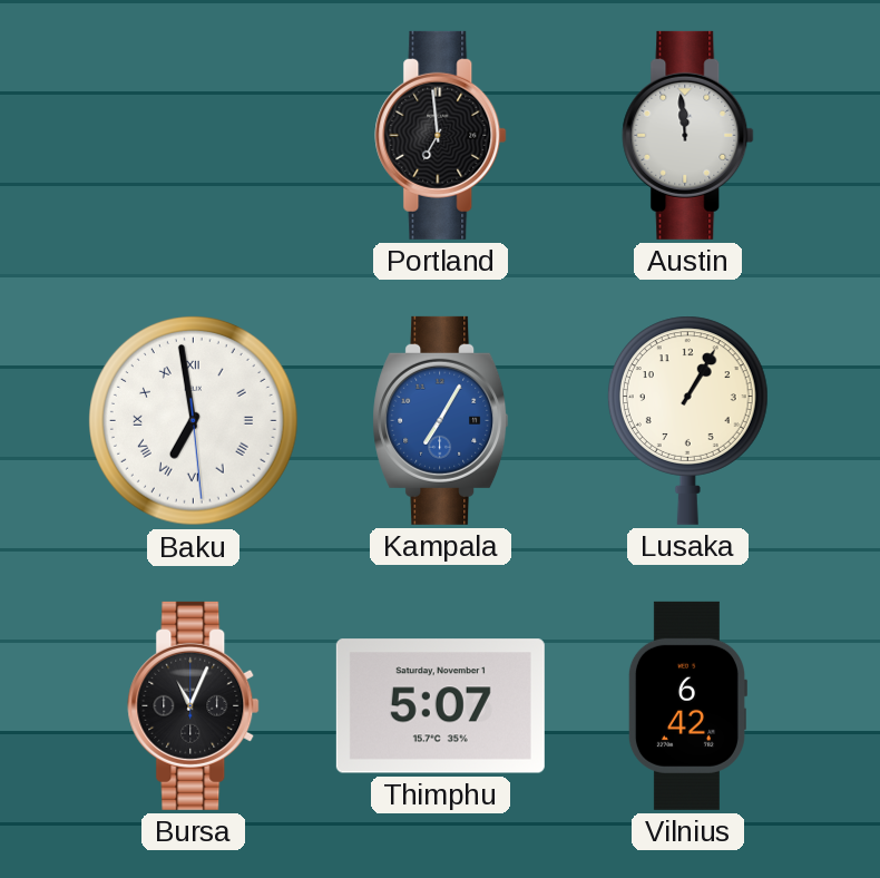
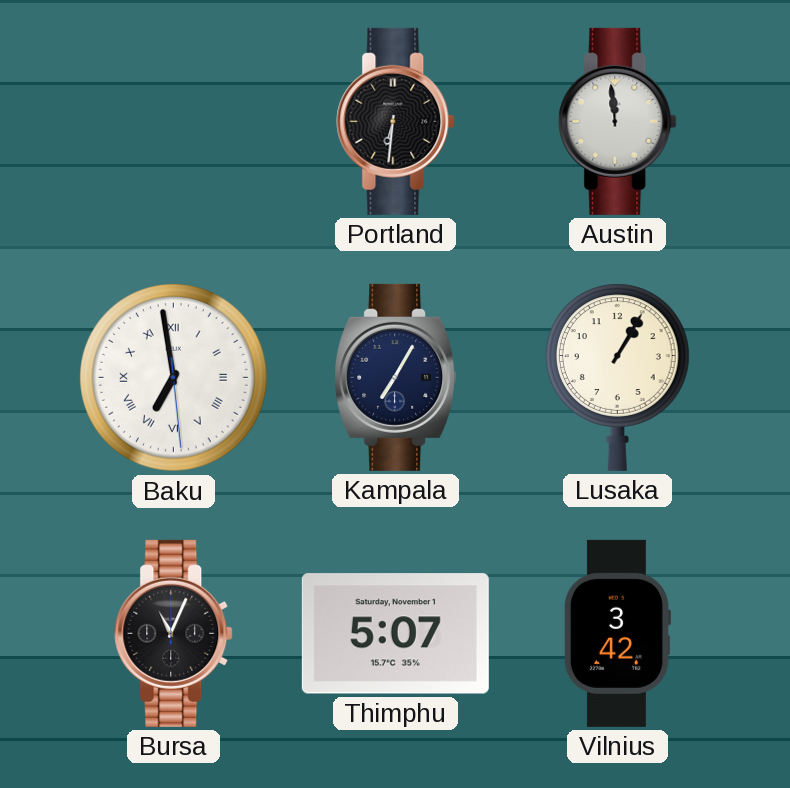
Portland: 6:59 -> 6:31
Kampala dial: blue -> navy
Vilnius: 6:42 -> 3:42
